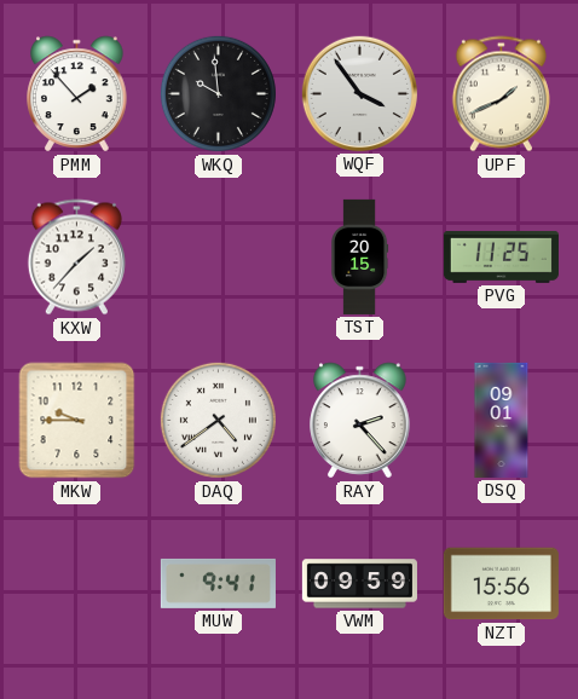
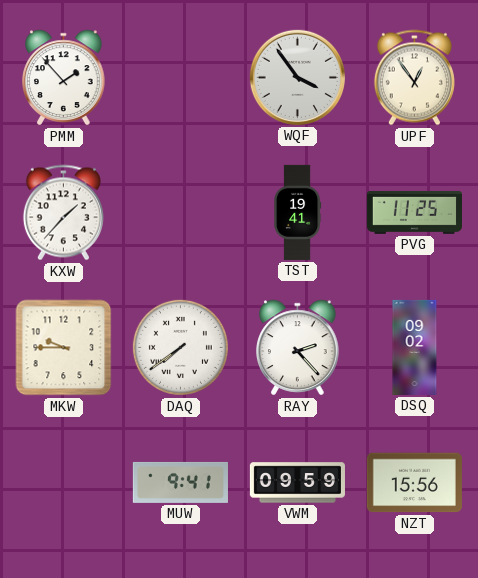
WKQ: 9:59 -> none
UPF: 1:41 -> 12:54
TST: 20:15 -> 19:41
DAQ: 4:39 -> 7:39
DSQ: 09:01 -> 09:02
